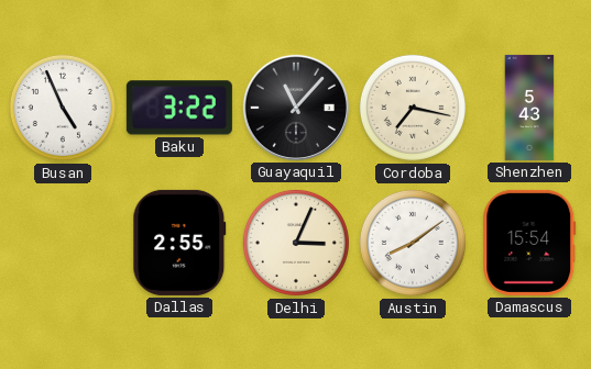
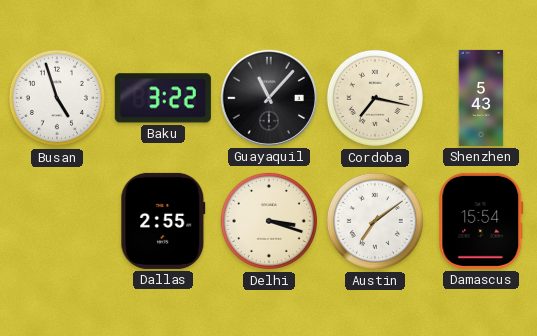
Busan: 4:56 -> 4:57
Delhi: 3:04 -> 3:18
Austin: 8:09 -> 7:09
